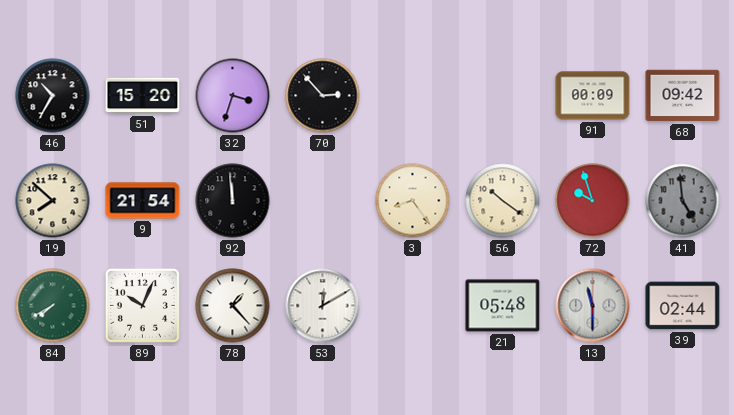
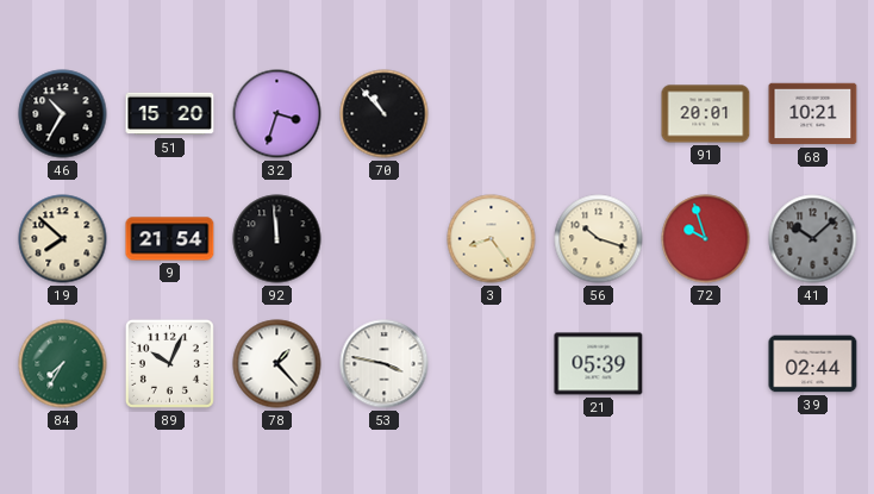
70: 2:53 -> 10:53
91: 00:09 -> 20:01
68: 09:42 -> 10:21
56: 10:21 -> 10:18
41: 4:59 -> 10:08
84: 7:40 -> 7:35
53: 12:10 -> 3:47
21: 05:48 -> 05:39
13: 11:30 -> none
